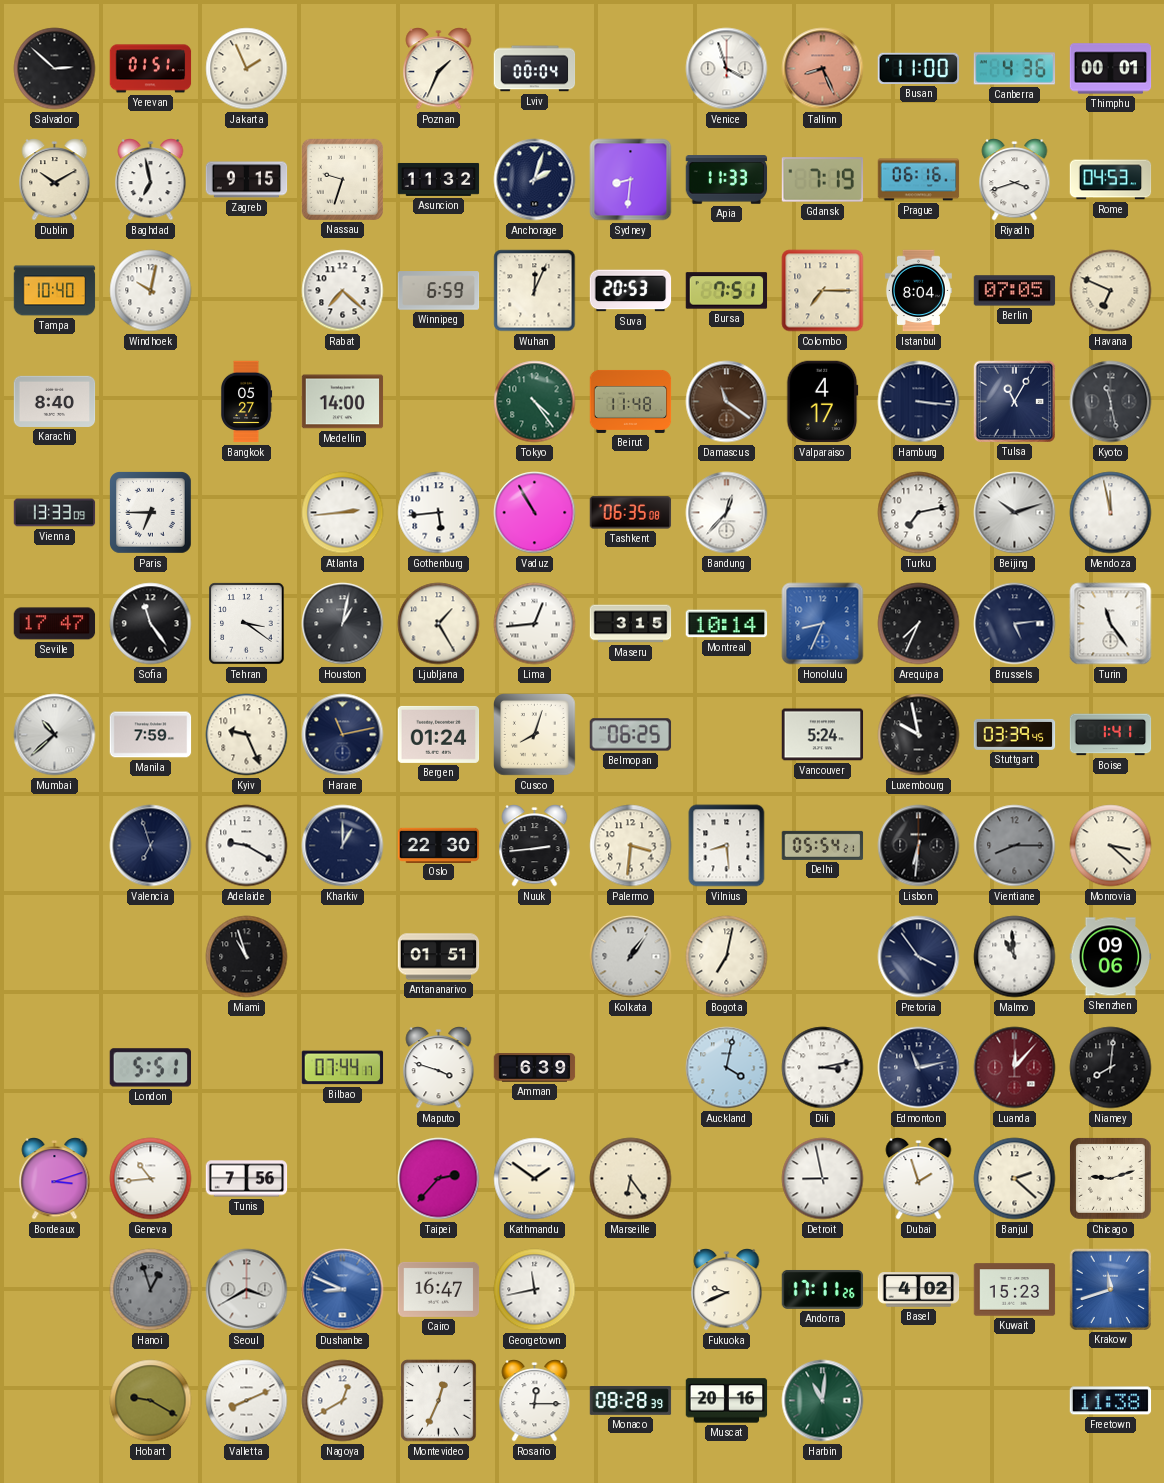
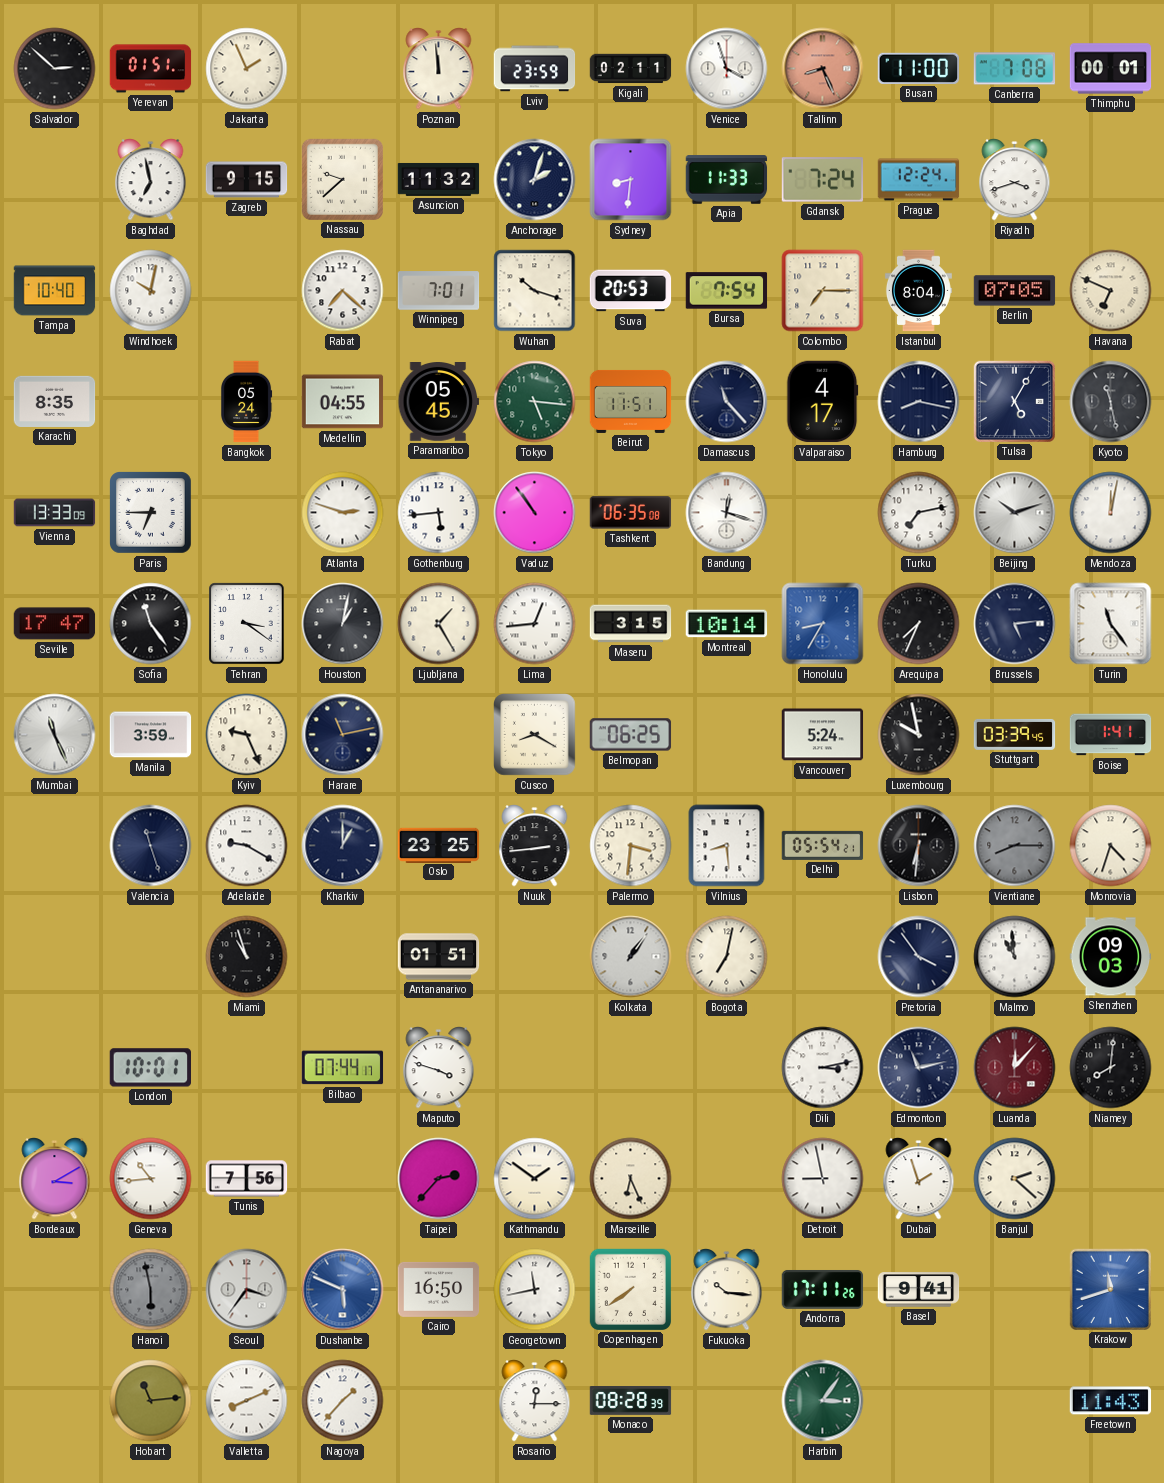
Poznan: 1:34 -> 11:59
Lviv: 00:04 -> 23:59
Kigali: none -> 02:11
Canberra: 4:36 -> 7:08
Dublin: 10:10 -> none
Nassau: 9:33 -> 9:38
Gdansk: 7:19 -> 7:24
Prague: 06:16 -> 12:24
Rome: 04:53 -> none
Winnipeg: 6:59 -> 7:01
Wuhan: 12:04 -> 10:18
Bursa: 7:51 -> 7:54
Karachi: 8:40 -> 8:35
Bangkok: 05:27 -> 05:24
Medellin: 14:00 -> 04:55
Paramaribo: none -> 05:45
Tokyo: 4:24 -> 5:16
Beirut: 11:48 -> 11:51
Damascus: 11:21 -> 11:23
Damascus dial: brown -> navy
Hamburg: 3:16 -> 8:17
Tulsa: 11:05 -> 5:05
Atlanta: 2:44 -> 2:48
Vaduz: 10:55 -> 10:54
Bandung: 12:37 -> 12:18
Mendoza: 11:58 -> 12:02
Honolulu: 8:34 -> 8:35
Mumbai: 10:38 -> 11:26
Manila: 7:59 -> 3:59
Bergen: 01:24 -> none
Cusco: 8:03 -> 8:20
Valencia: 6:57 -> 11:27
Oslo: 22:30 -> 23:25
Monrovia: 3:22 -> 4:33
Shenzhen: 09:06 -> 09:03
London: 5:51 -> 10:01
Amman: 6:39 -> none
Auckland: 4:02 -> none
Bordeaux: 3:12 -> 3:10
Marseille: 6:24 -> 6:26
Chicago: 9:12 -> none
Hanoi: 12:57 -> 5:58
Seoul: 3:40 -> 3:36
Dushanbe: 8:49 -> 5:49
Cairo: 16:47 -> 16:50
Copenhagen: none -> 7:39
Fukuoka: 9:41 -> 10:16
Basel: 4:02 -> 9:41
Kuwait: 15:23 -> none
Hobart: 9:20 -> 11:14
Nagoya: 12:40 -> 1:37
Montevideo: 12:34 -> none
Muscat: 20:16 -> none
Harbin: 11:01 -> 3:06
Freetown: 11:38 -> 11:43
